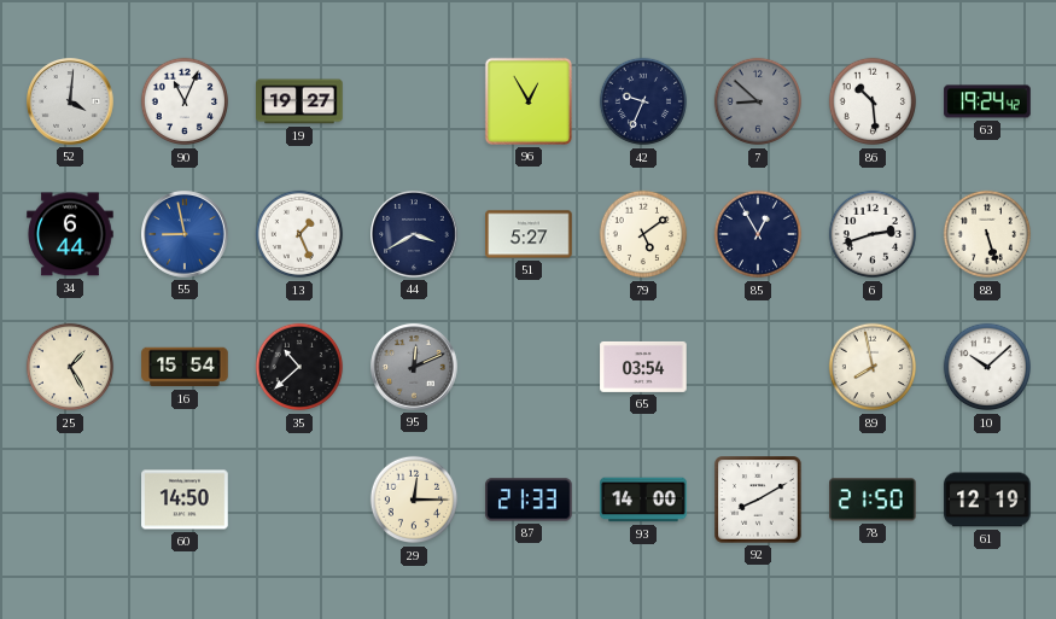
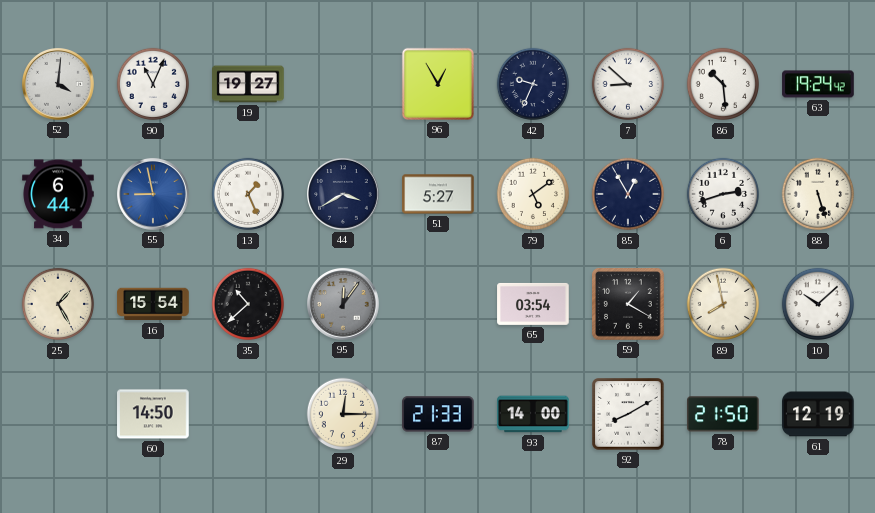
7 dial: grey -> white
95: 12:11 -> 12:06
59: none -> 1:20
